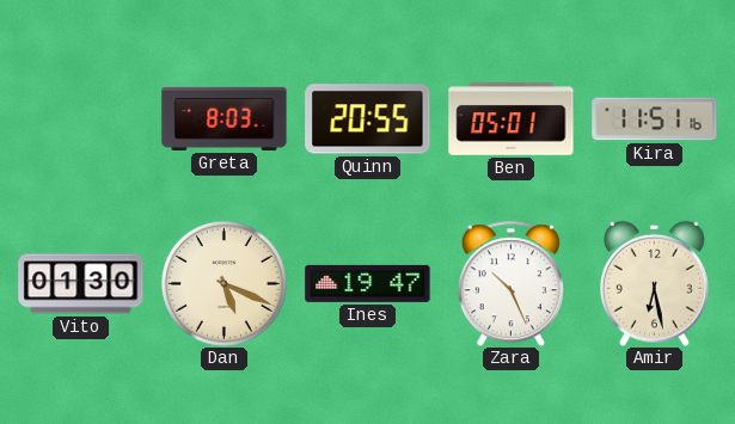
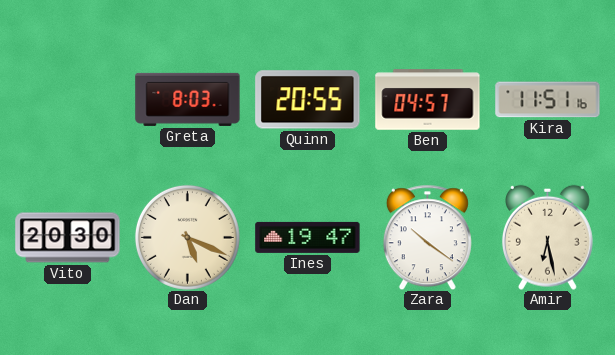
Ben: 05:01 -> 04:57
Vito: 01:30 -> 20:30
Zara: 10:26 -> 10:21
